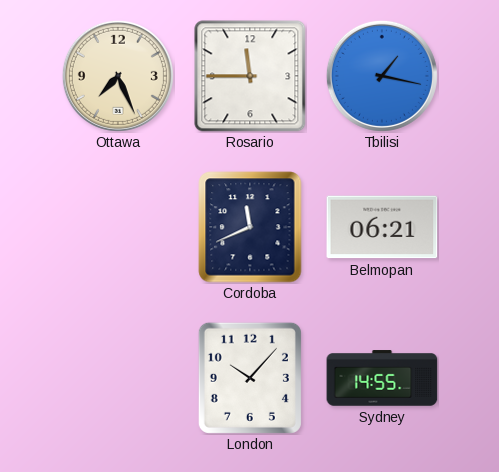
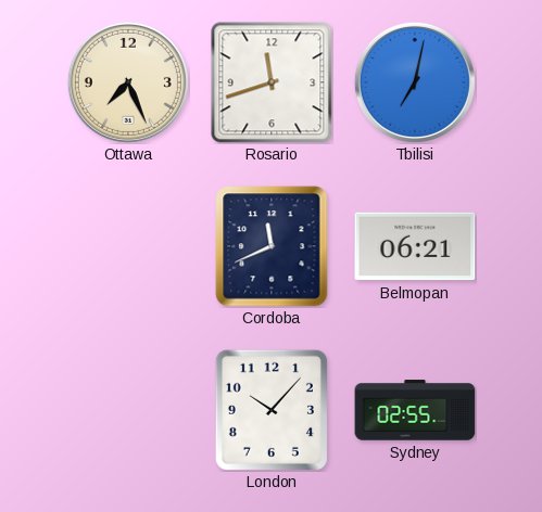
Rosario: 11:45 -> 11:42
Tbilisi: 1:17 -> 7:02
Sydney: 14:55 -> 02:55
